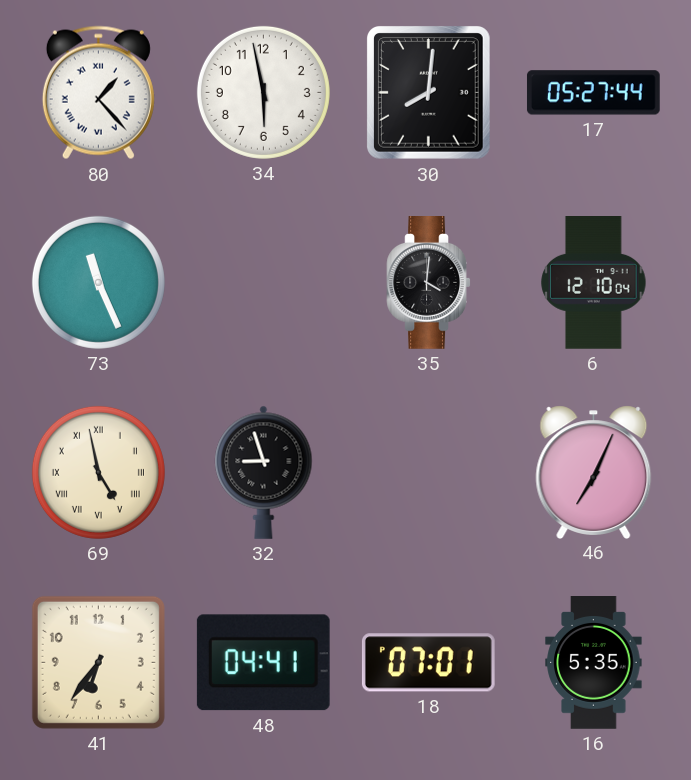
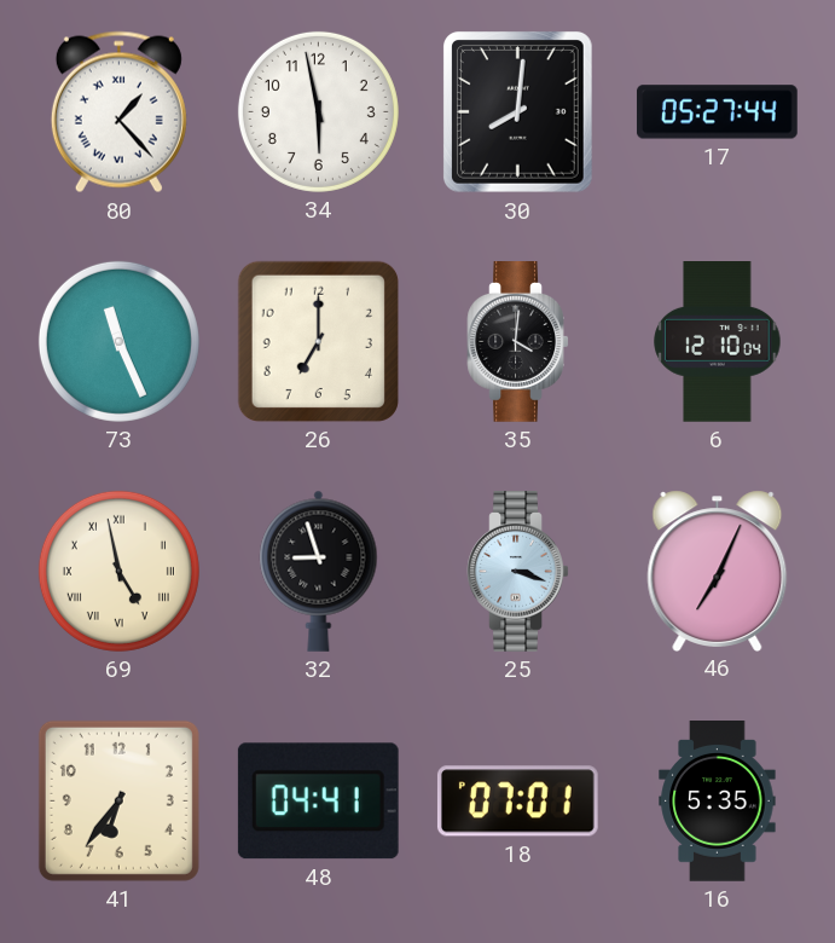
26: none -> 7:00
25: none -> 3:18
